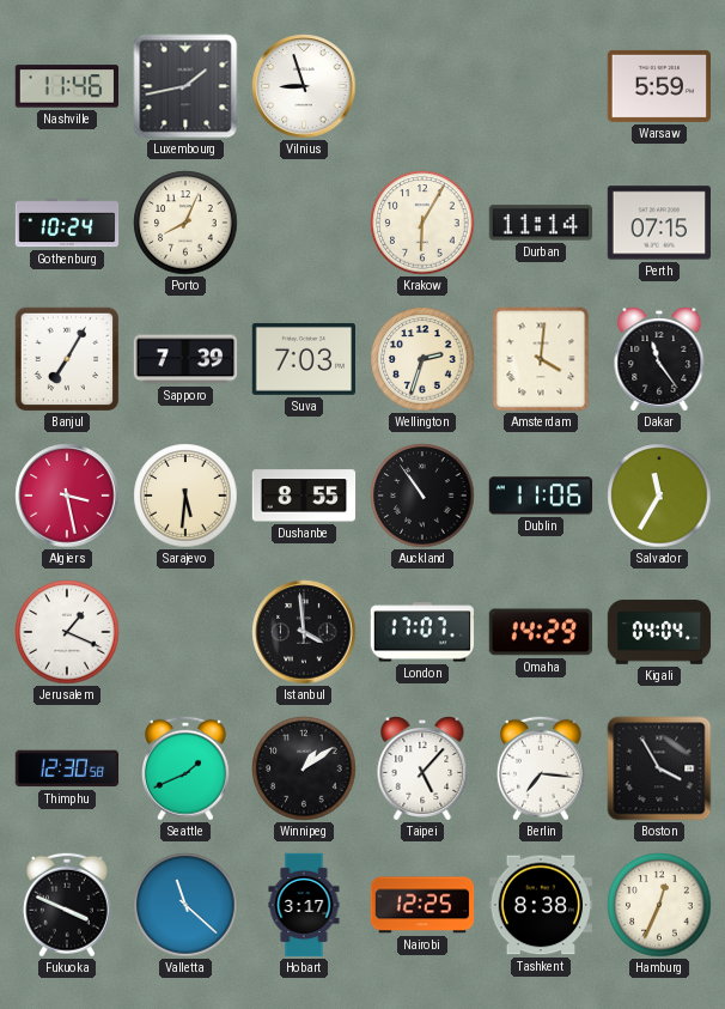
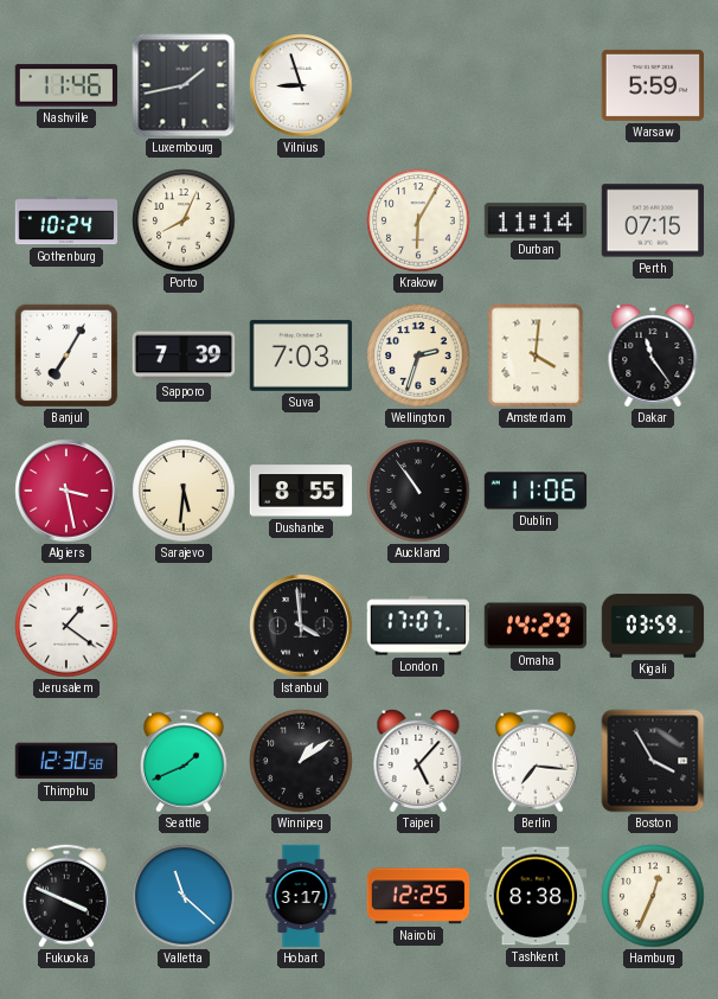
Salvador: 11:35 -> none
Jerusalem: 1:19 -> 1:21
Kigali: 04:04 -> 03:59
